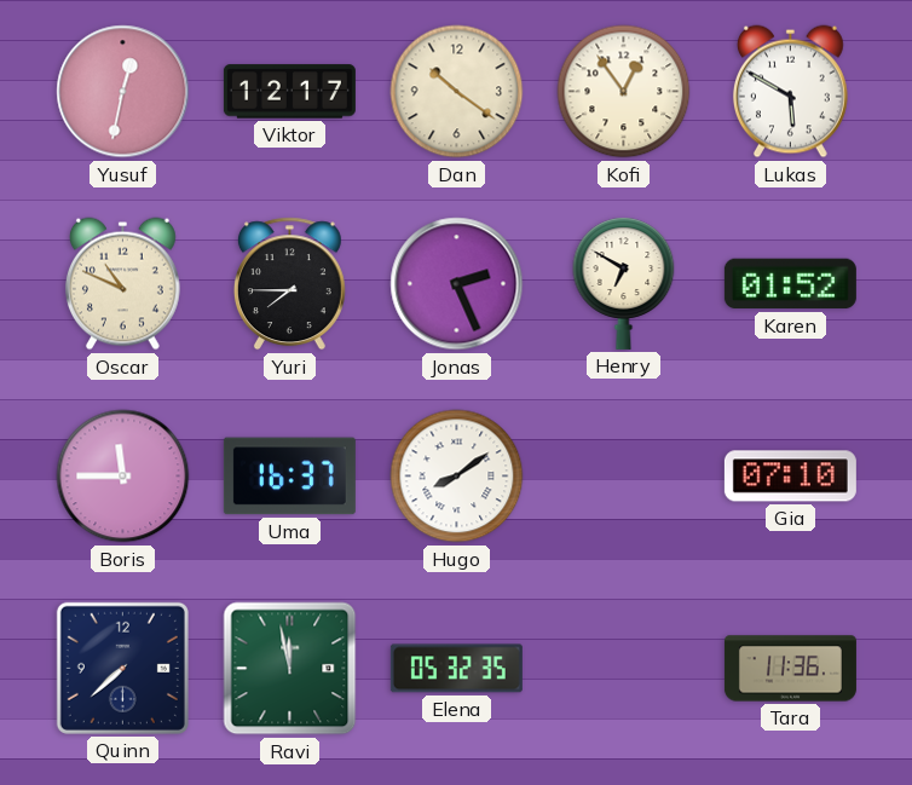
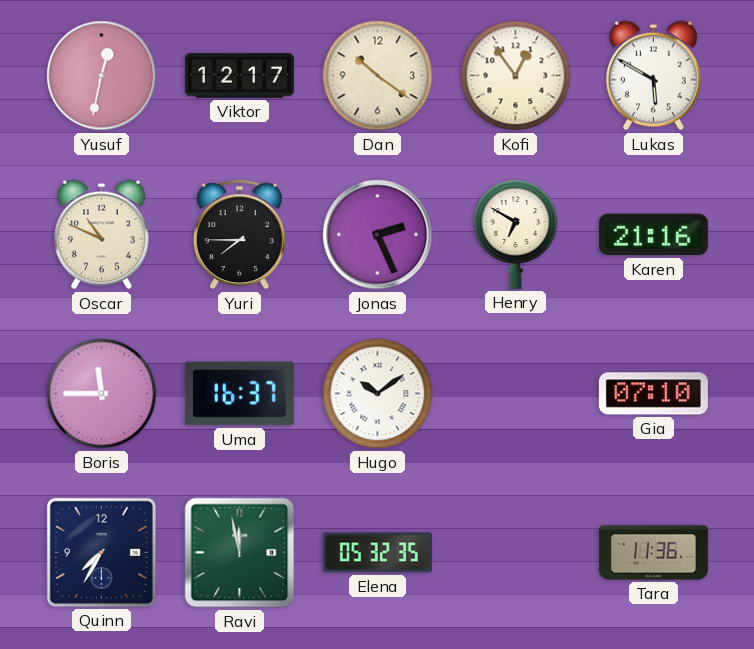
Karen: 01:52 -> 21:16
Hugo: 8:09 -> 10:09
Quinn: 7:38 -> 7:35
